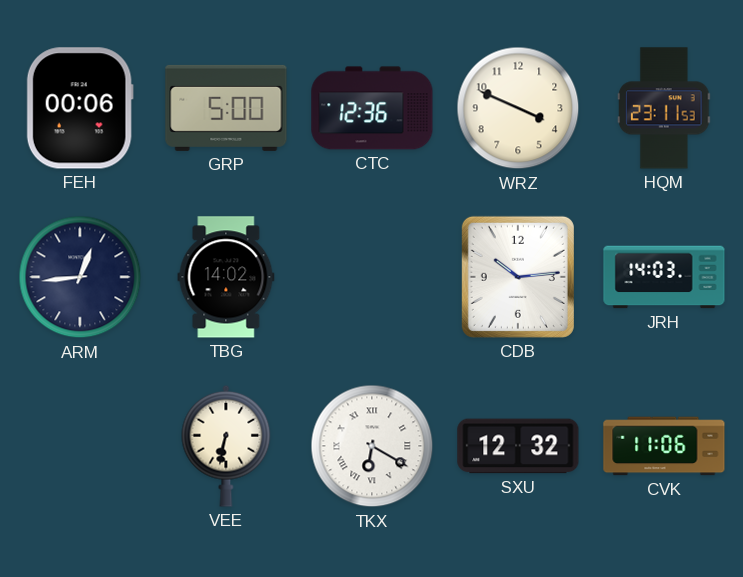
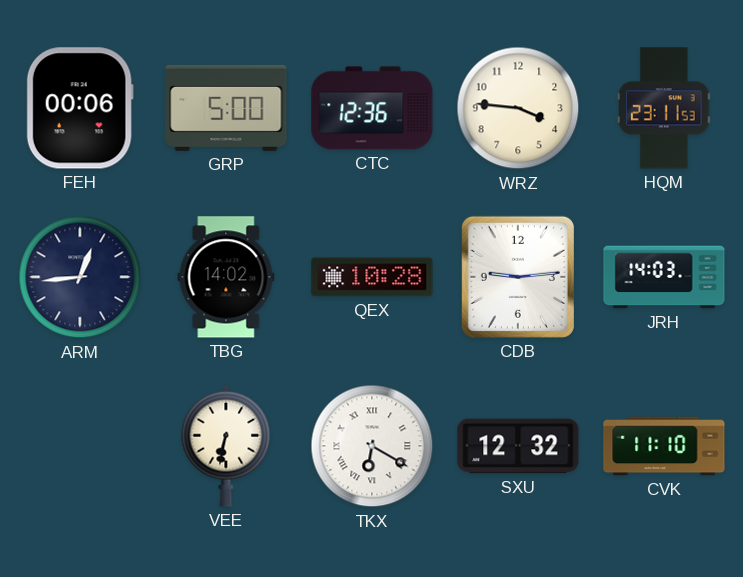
WRZ: 3:49 -> 3:46
QEX: none -> 10:28
CDB: 10:14 -> 9:14
CVK: 11:06 -> 11:10
